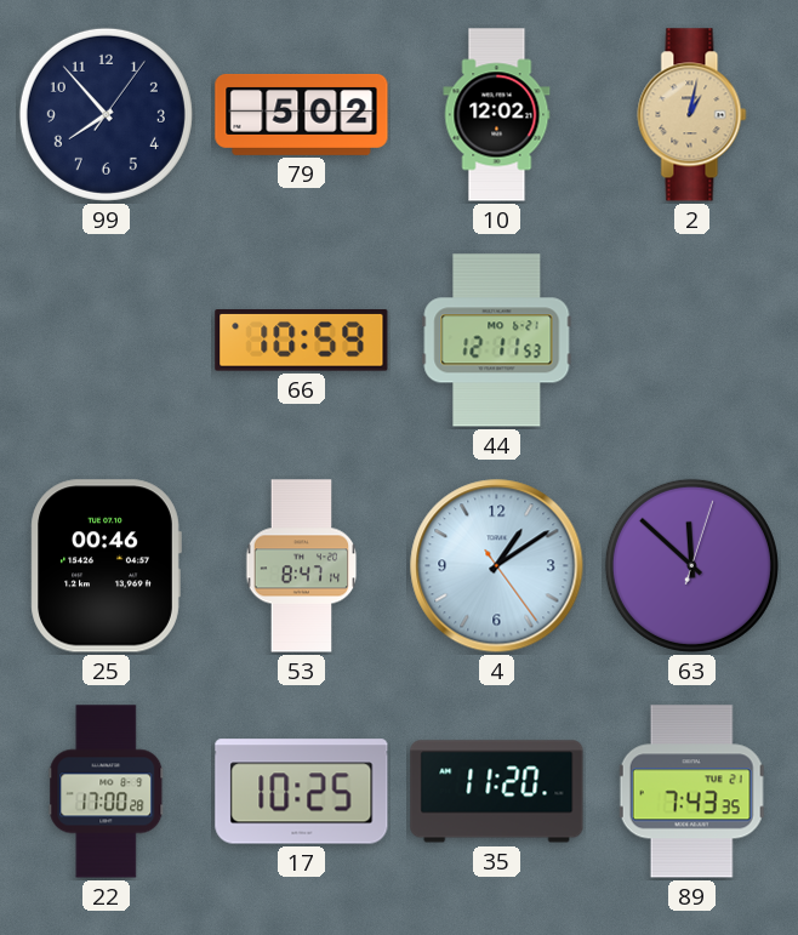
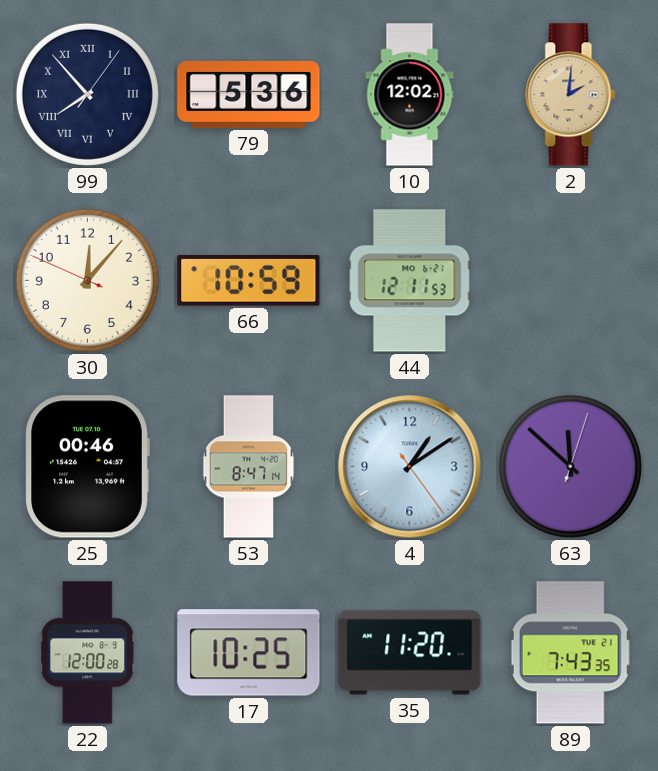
99 numerals: Arabic -> Roman
79: 5:02 -> 5:36
2: 1:02 -> 2:01
30: none -> 12:06
22: 17:00 -> 12:00
